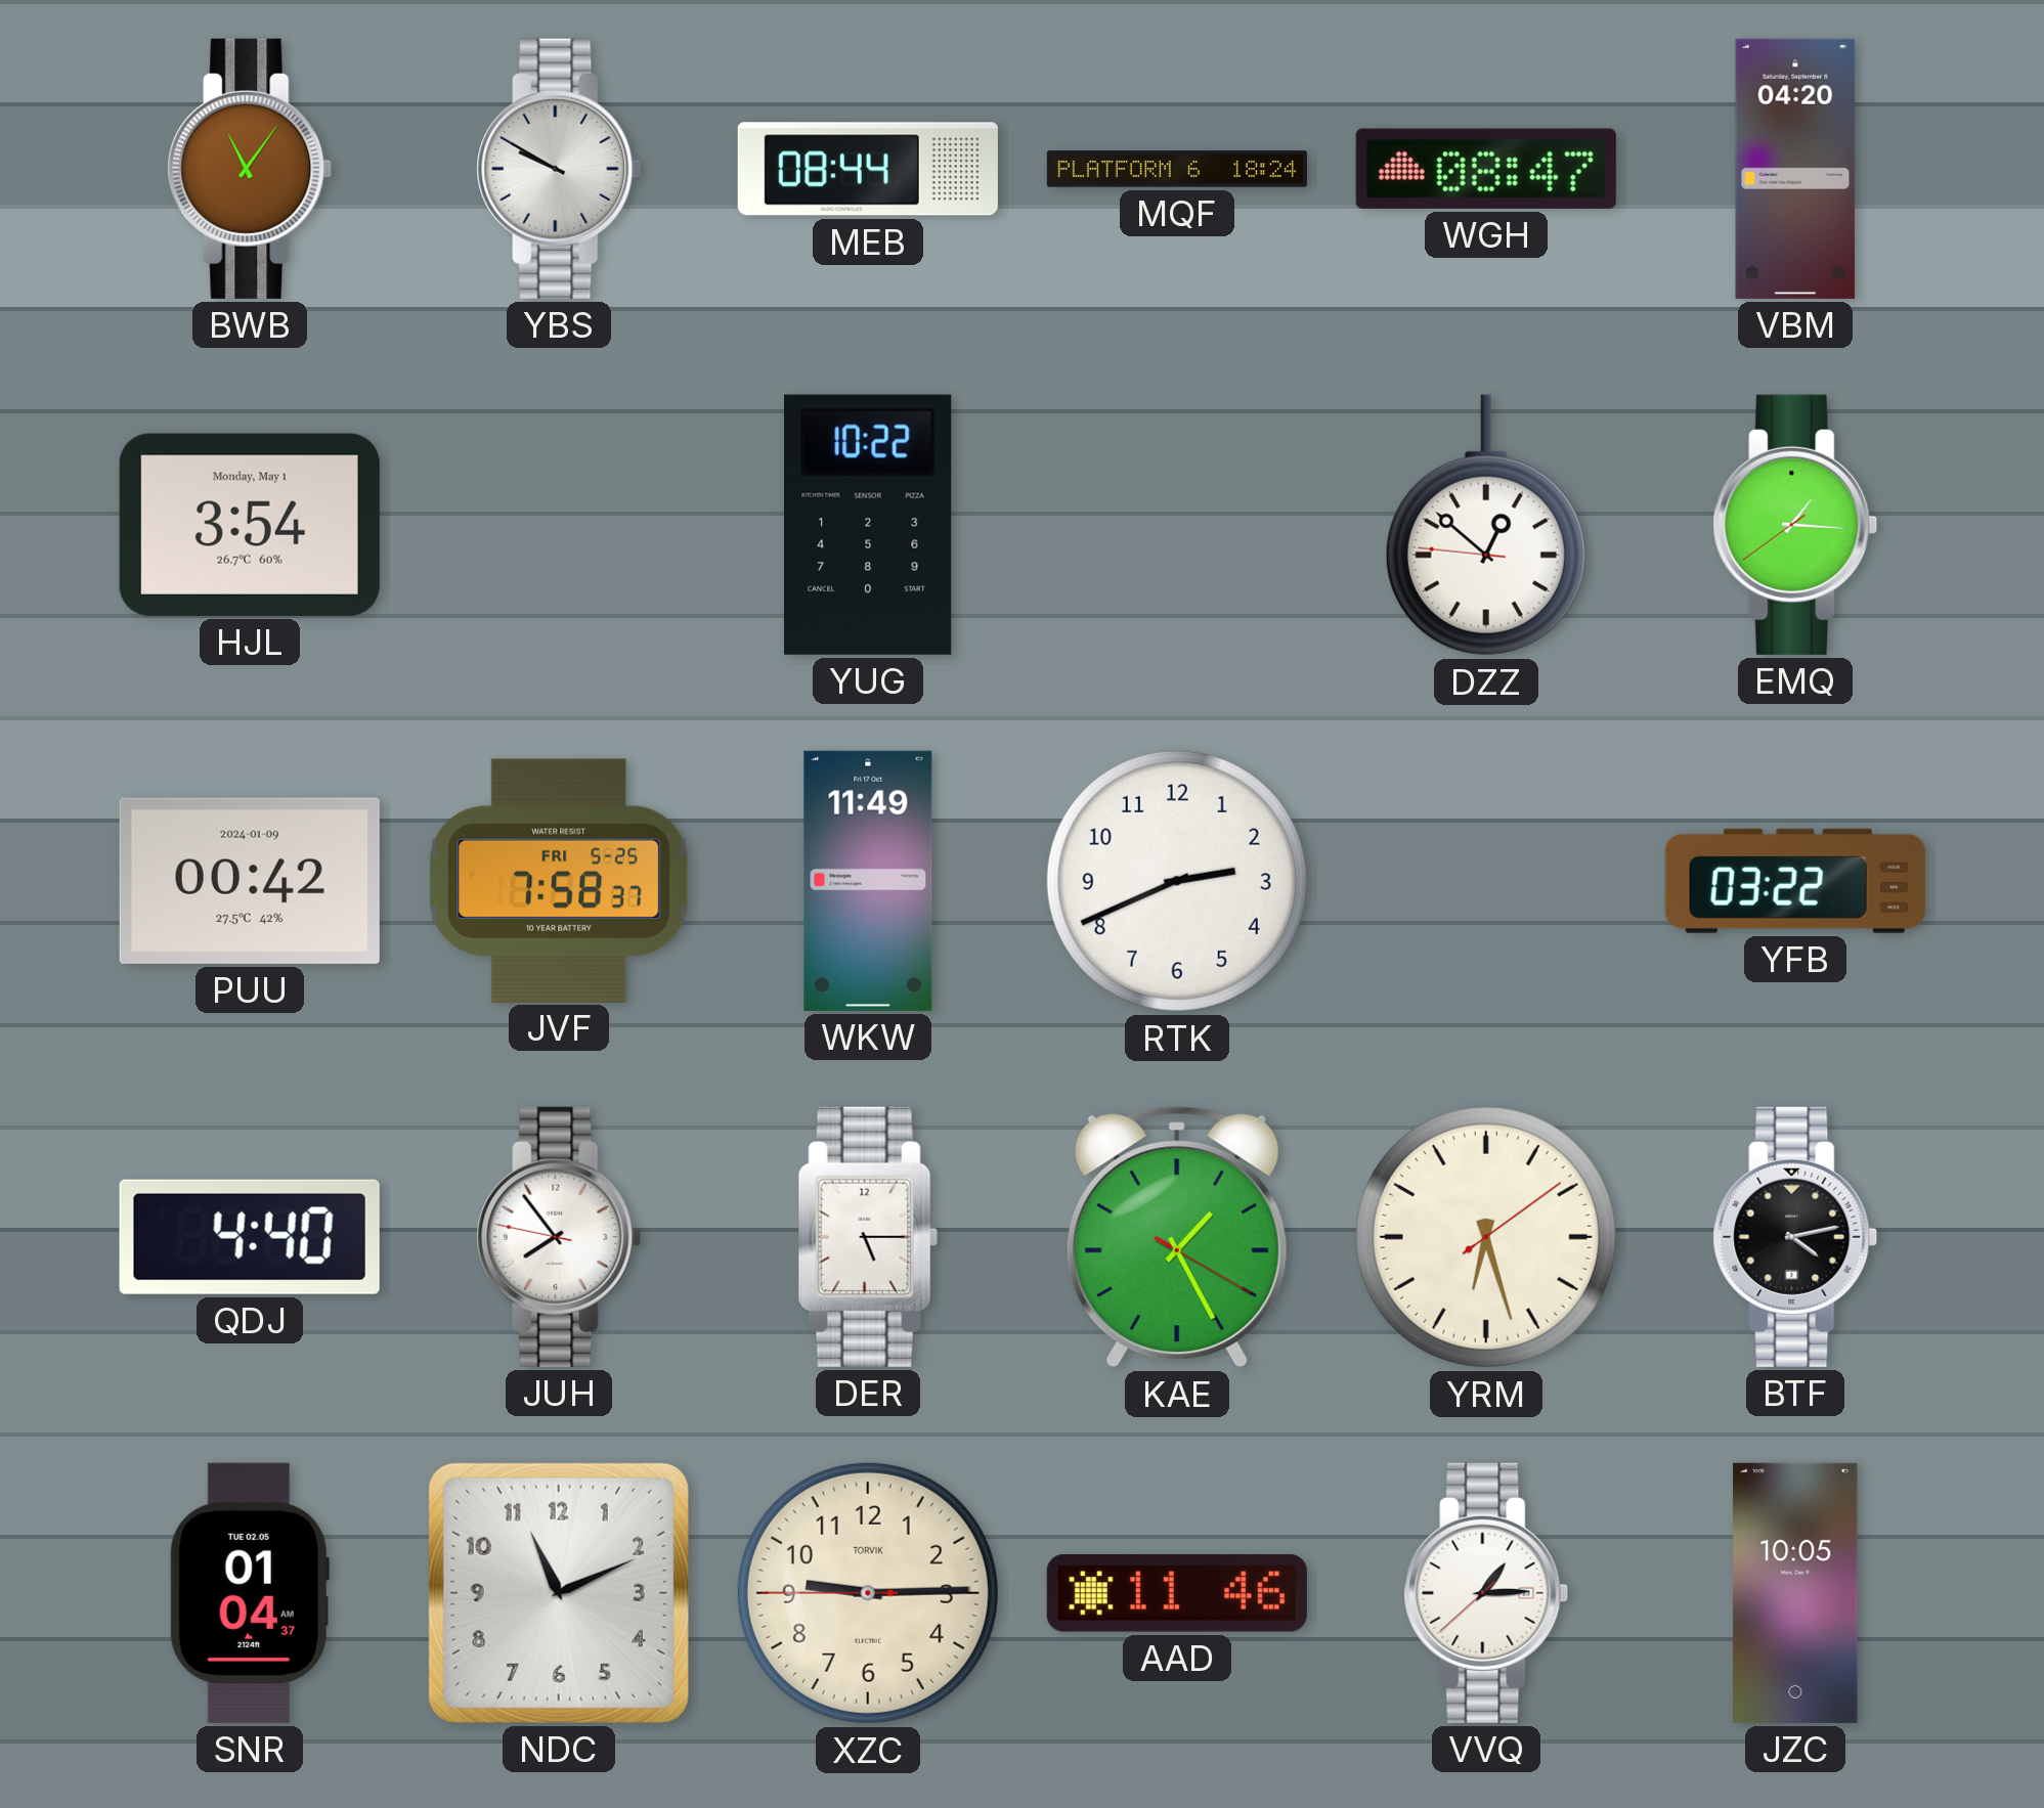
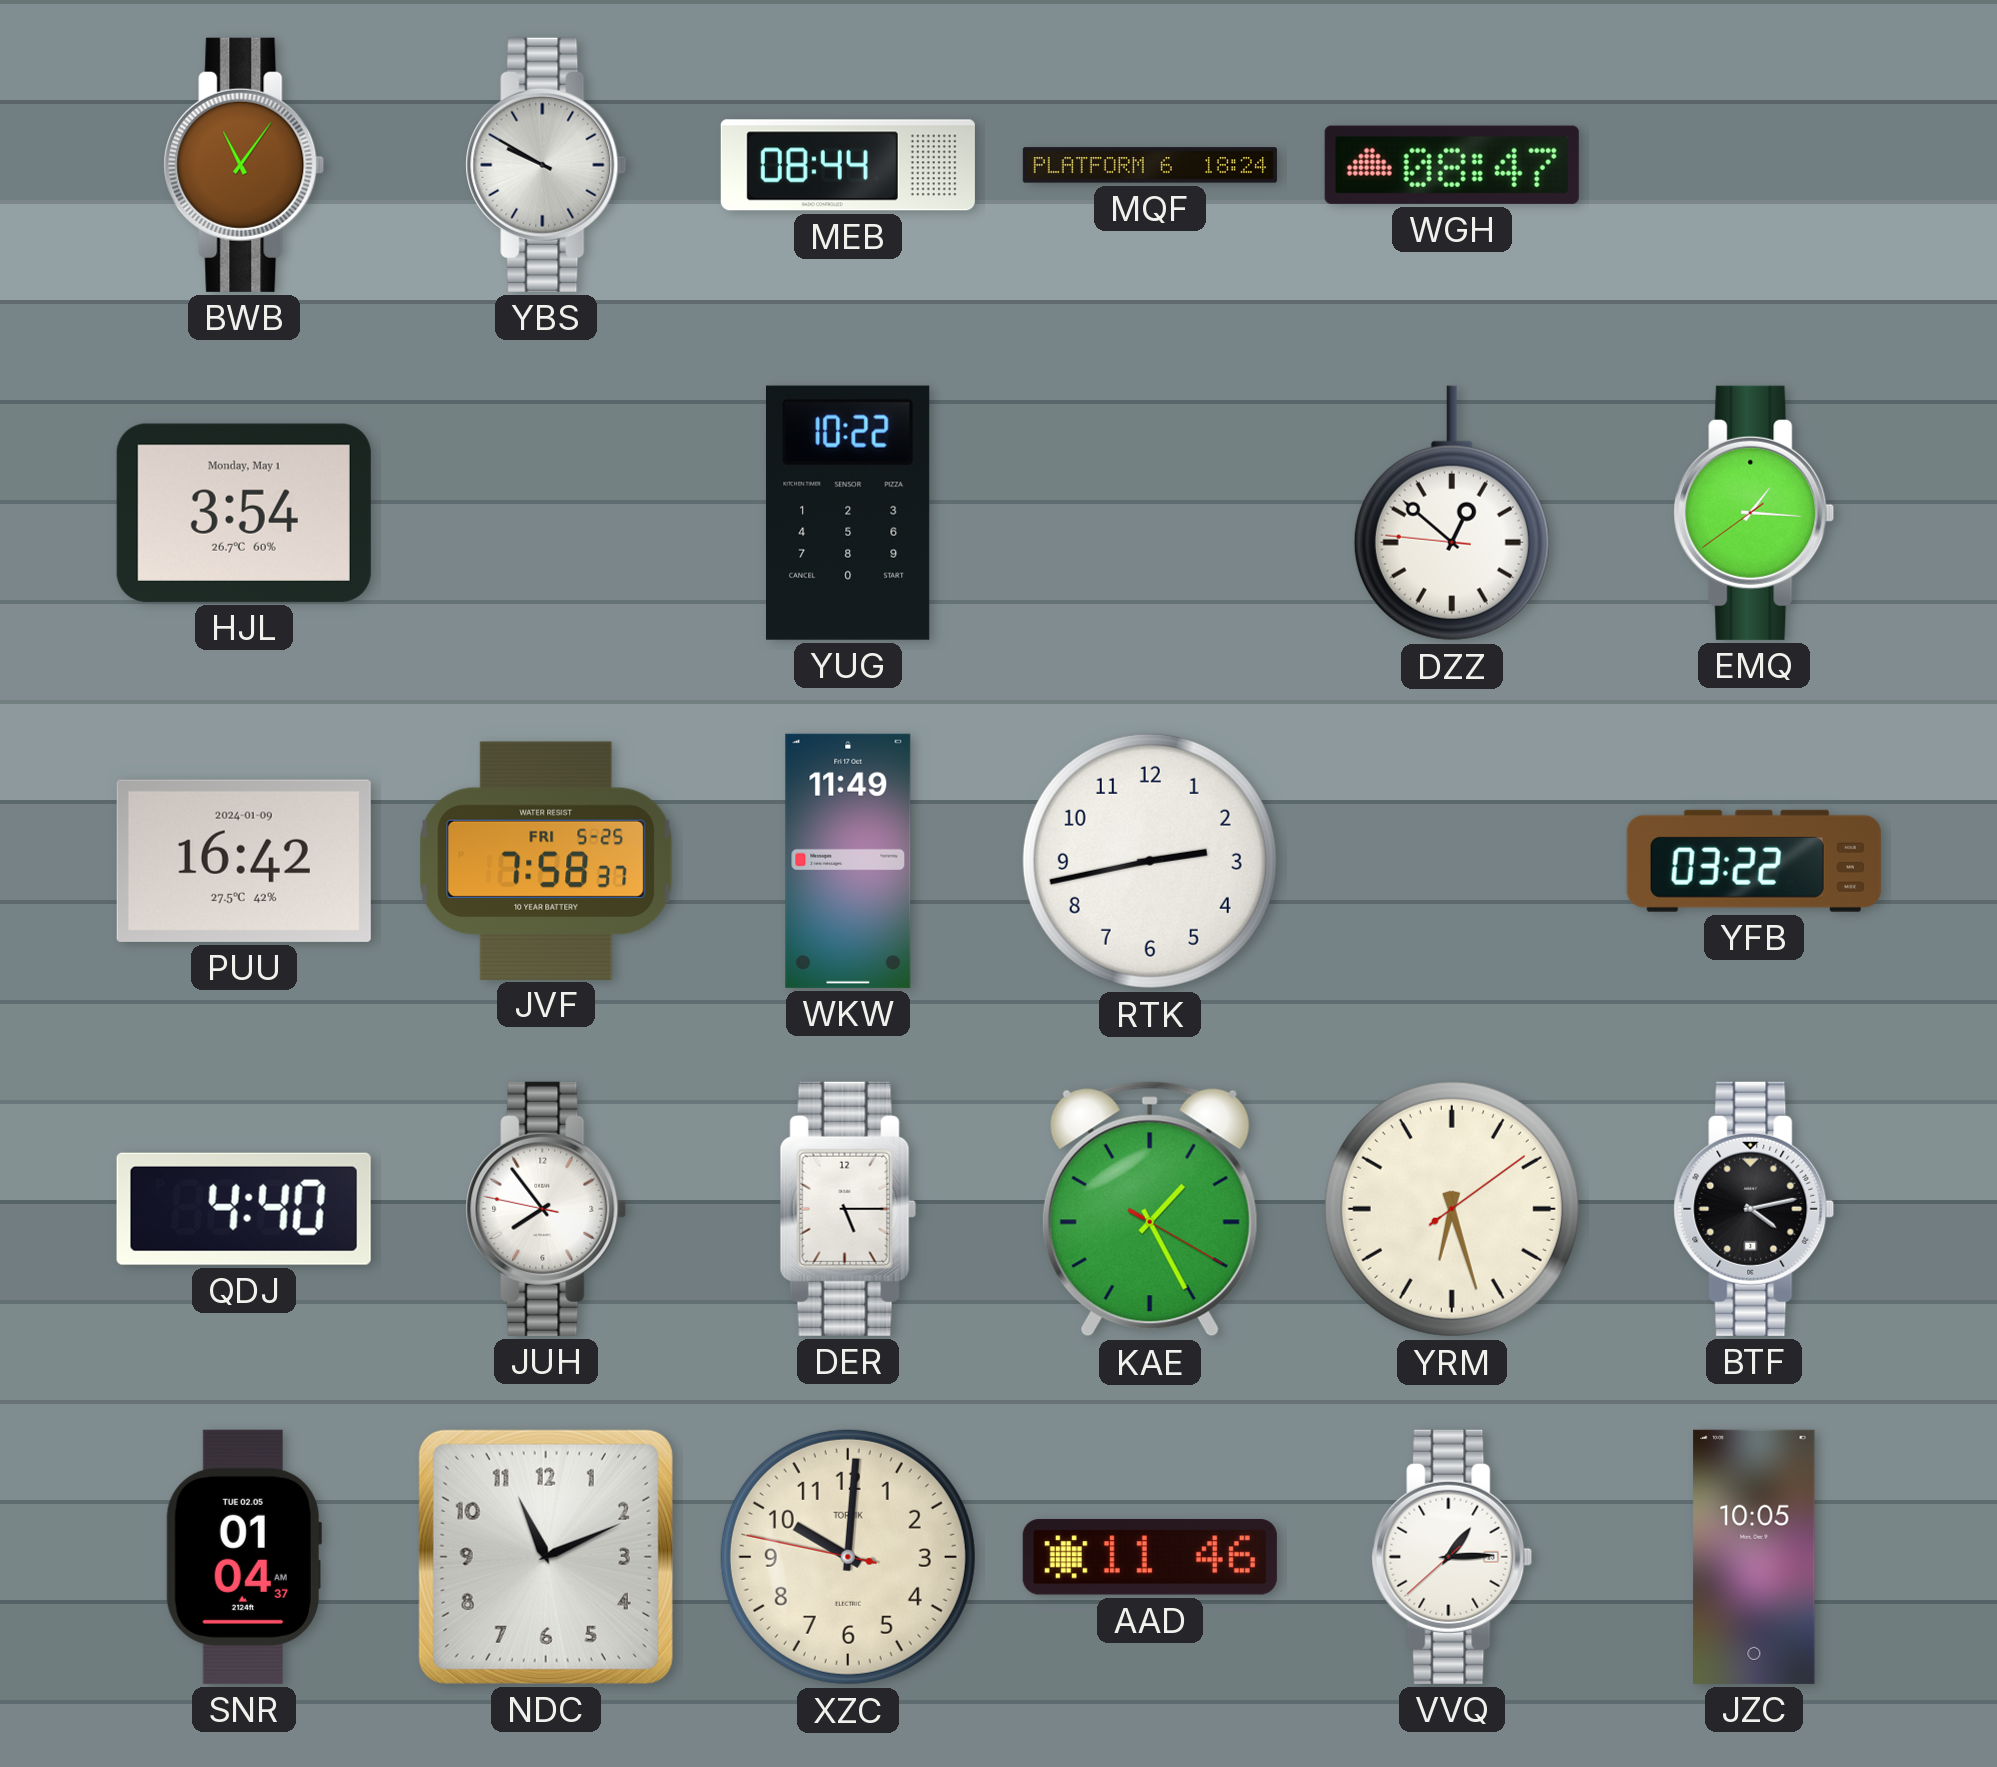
VBM: 04:20 -> none
PUU: 00:42 -> 16:42
RTK: 2:41 -> 2:43
XZC: 9:14 -> 10:00
